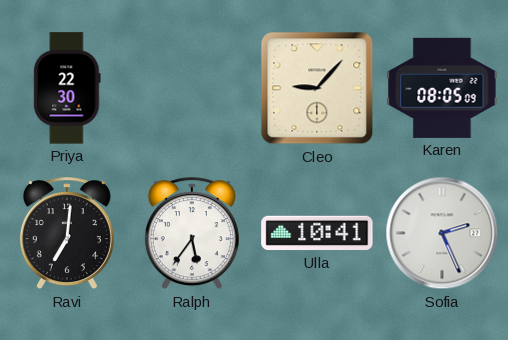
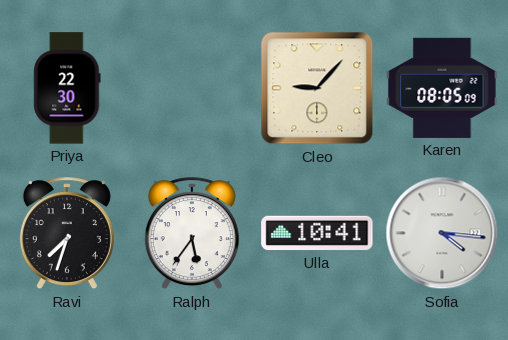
Ravi: 7:01 -> 7:33
Sofia: 2:26 -> 4:16
